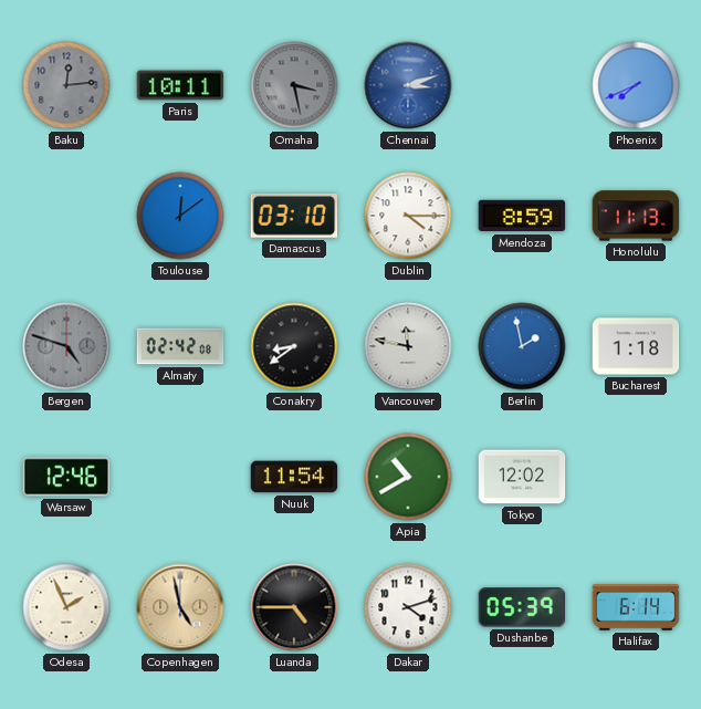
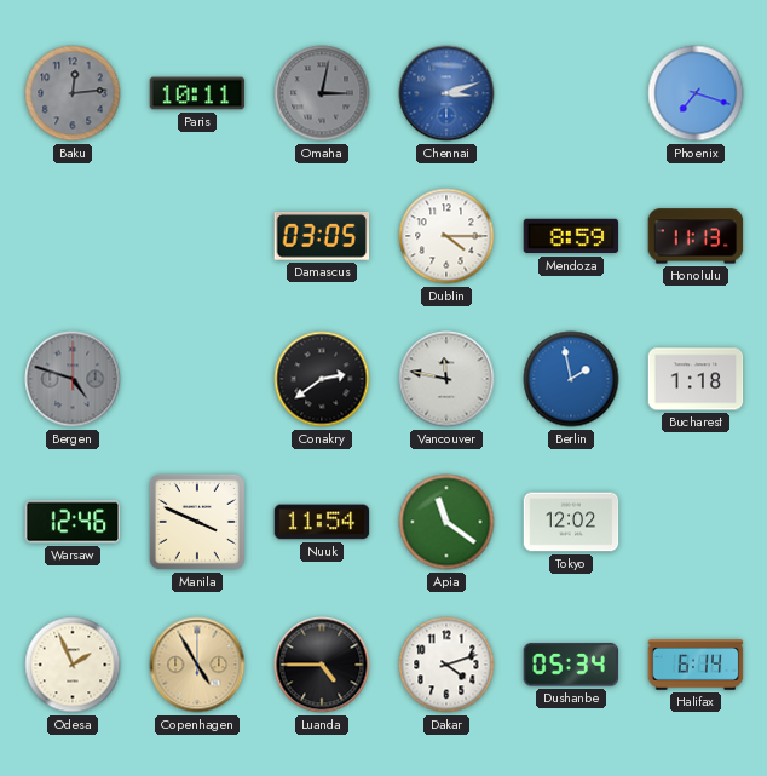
Omaha: 3:28 -> 3:02
Phoenix: 7:41 -> 7:18
Toulouse: 12:09 -> none
Damascus: 03:10 -> 03:05
Almaty: 02:42 -> none
Conakry: 8:39 -> 2:39
Manila: none -> 3:49
Apia: 10:40 -> 11:21
Copenhagen: 4:58 -> 4:55
Dushanbe: 05:39 -> 05:34
